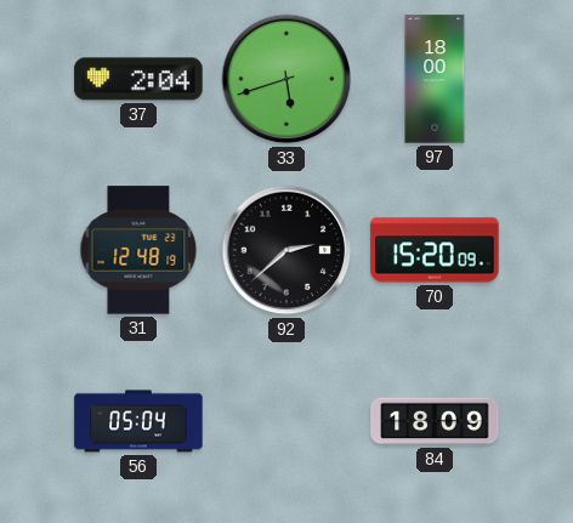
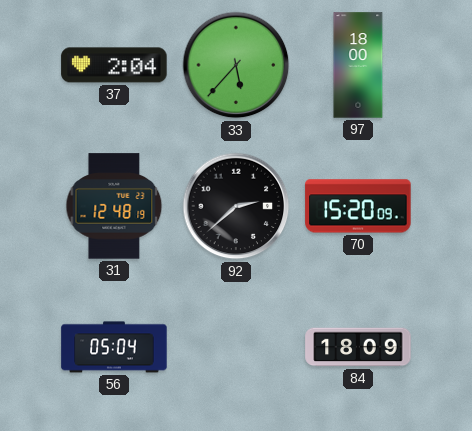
33: 5:42 -> 5:37
